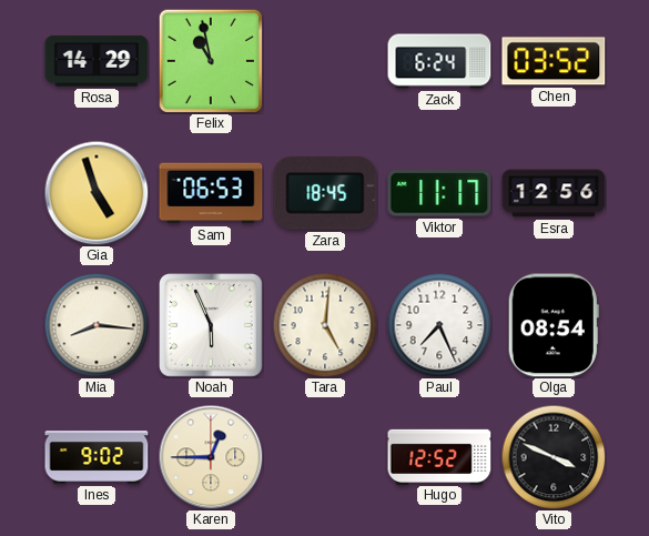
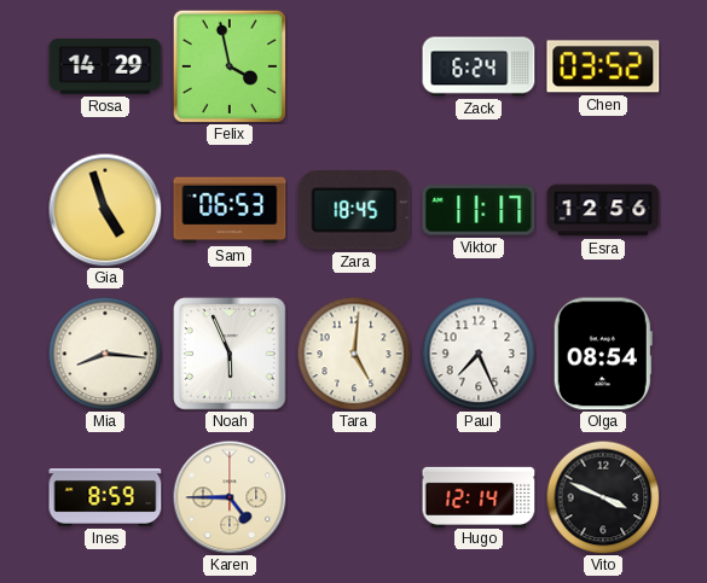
Felix: 10:58 -> 3:58
Ines: 9:02 -> 8:59
Karen: 12:45 -> 4:45
Hugo: 12:52 -> 12:14
